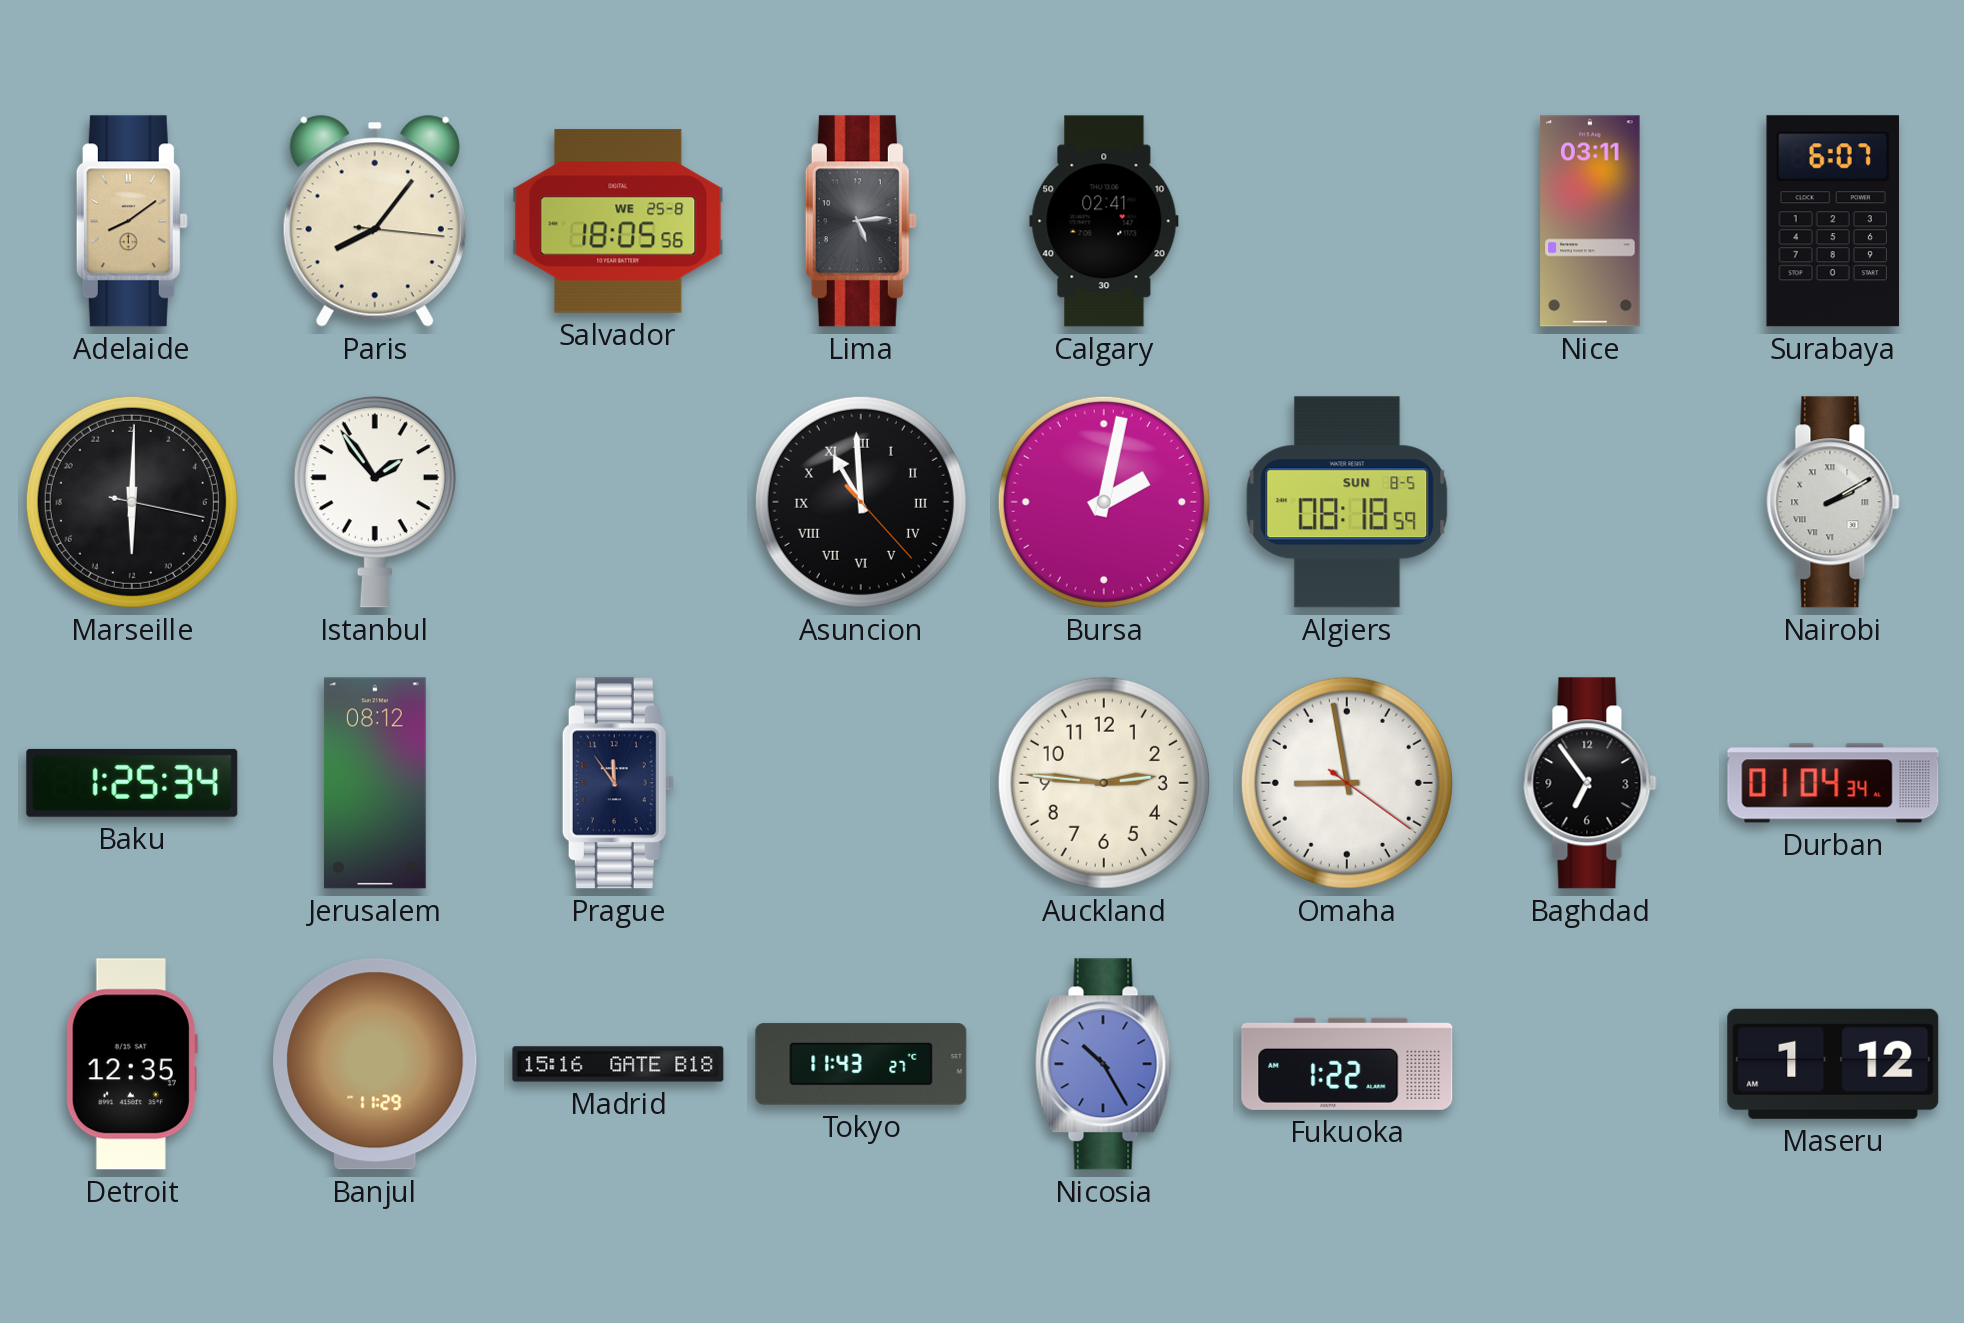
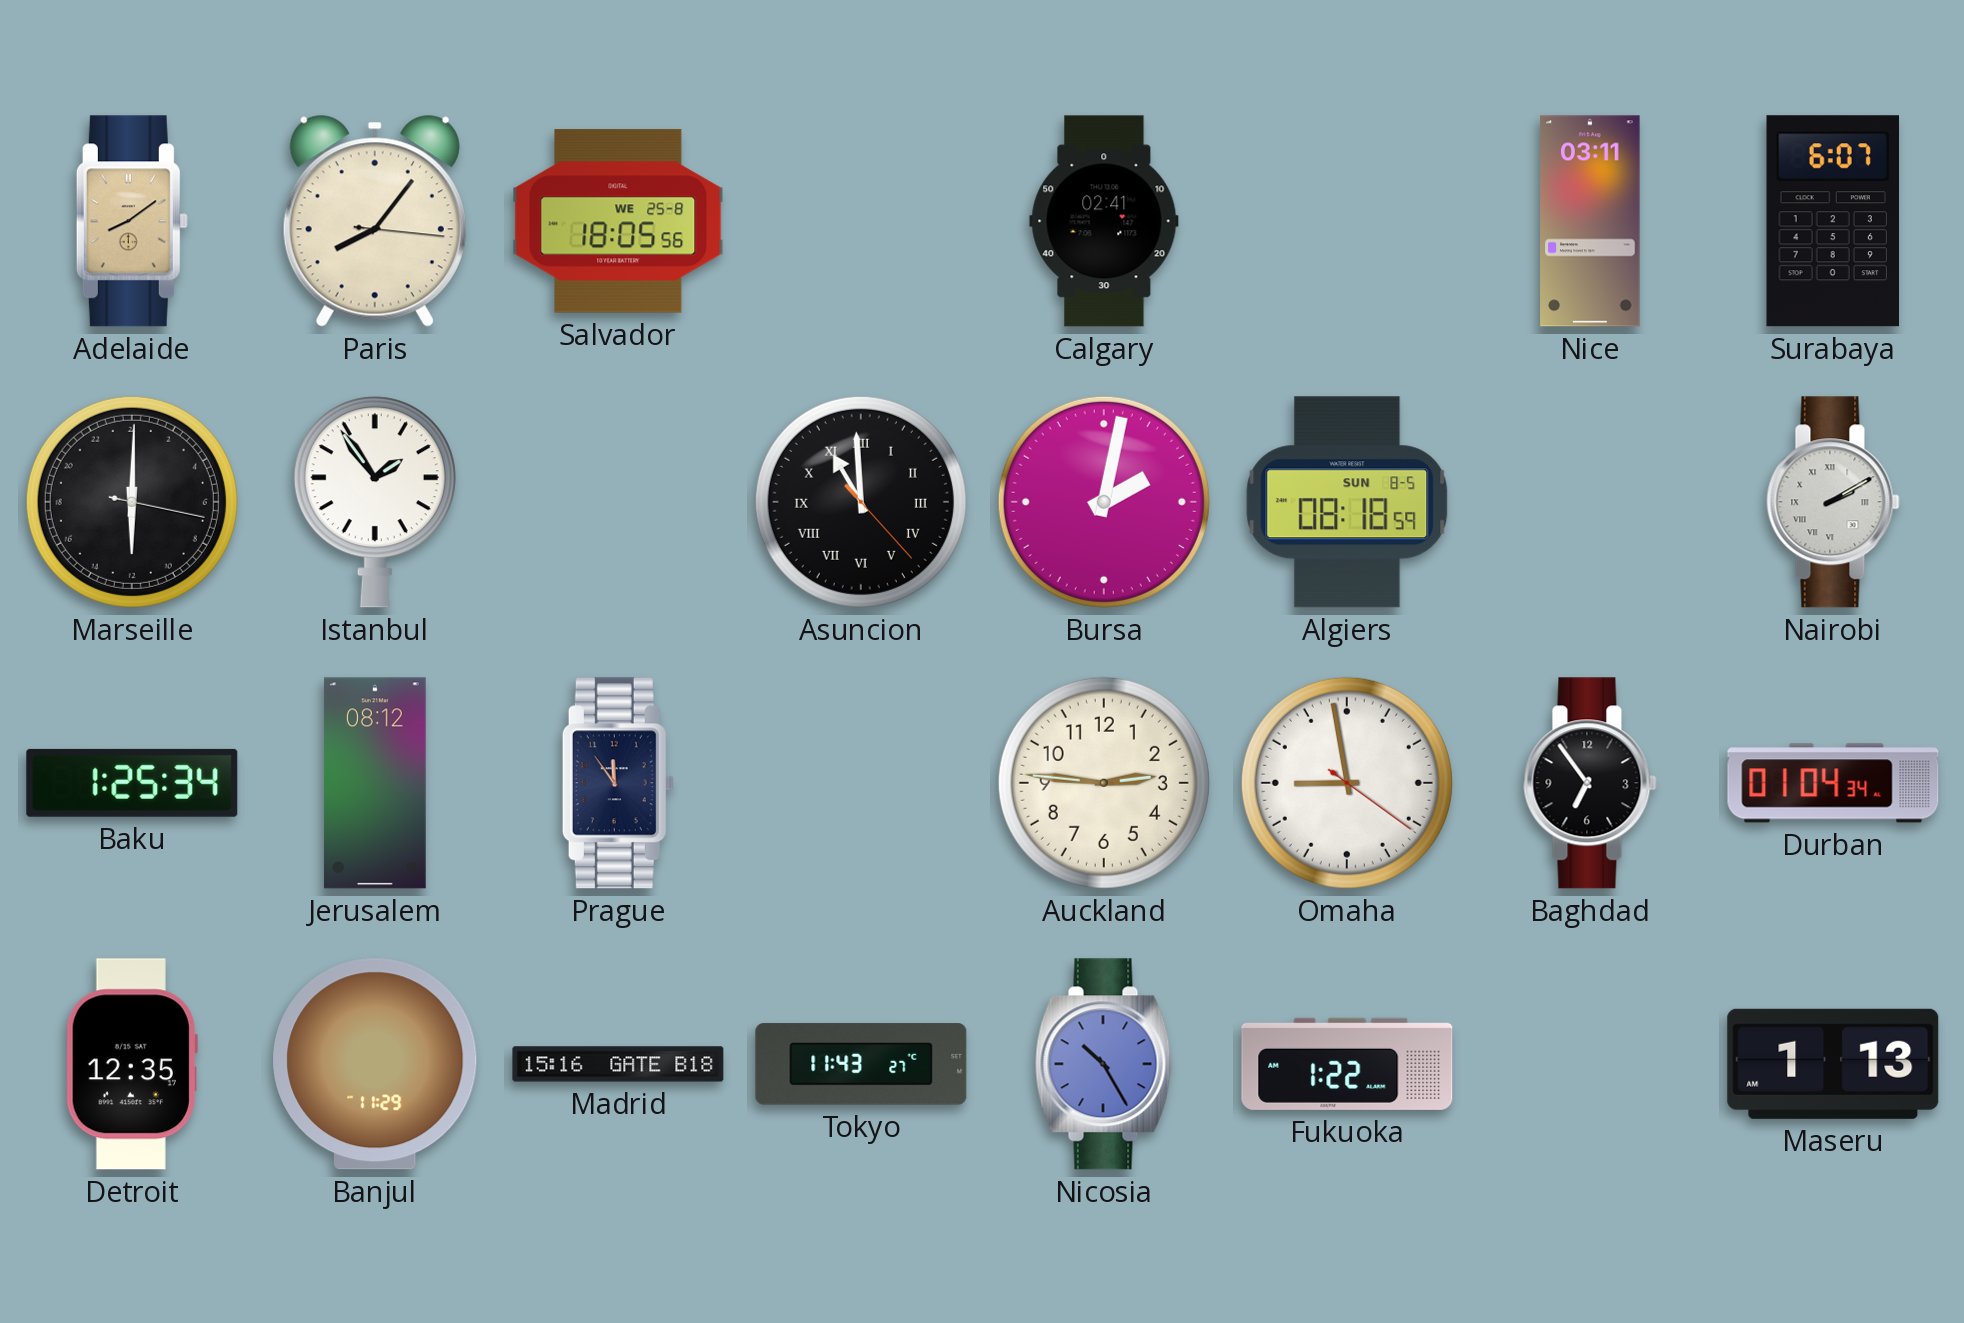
Lima: 5:14 -> none
Maseru: 1:12 -> 1:13
